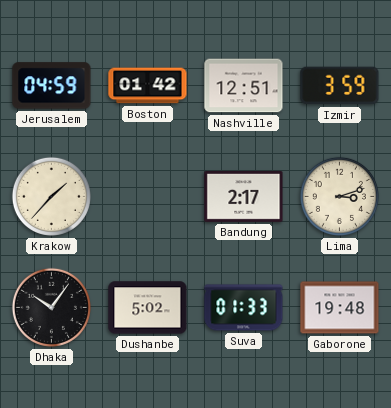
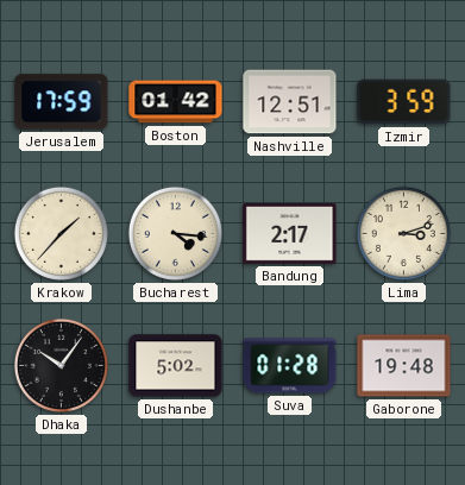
Jerusalem: 04:59 -> 17:59
Bucharest: none -> 4:16
Suva: 01:33 -> 01:28
